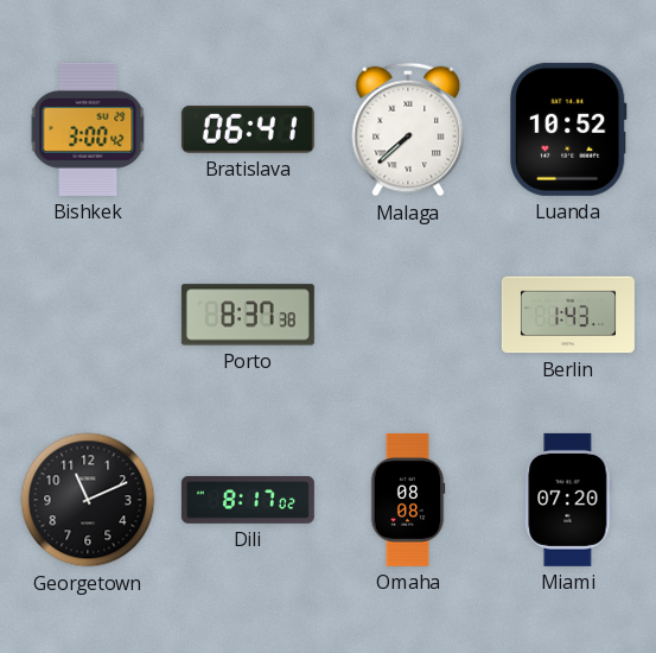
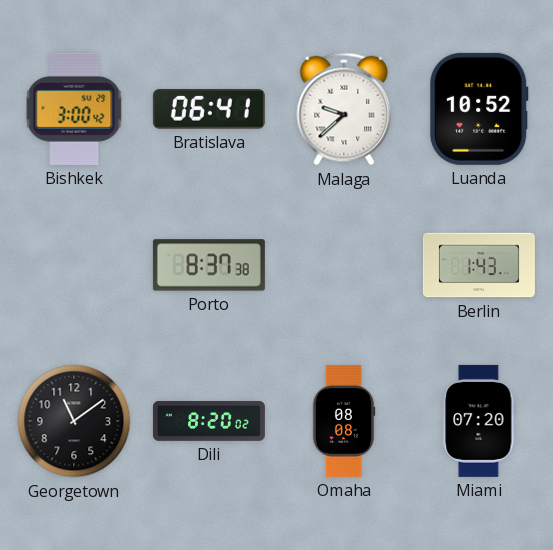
Malaga: 7:38 -> 9:38
Georgetown: 11:11 -> 11:09
Dili: 8:17 -> 8:20
